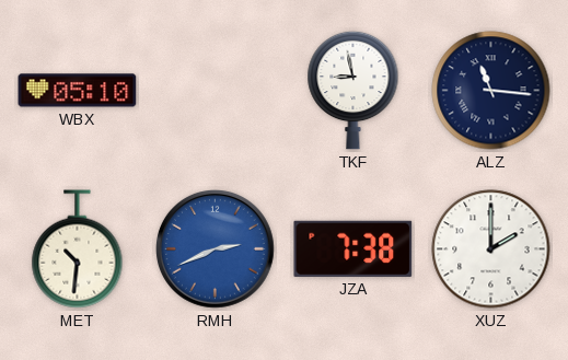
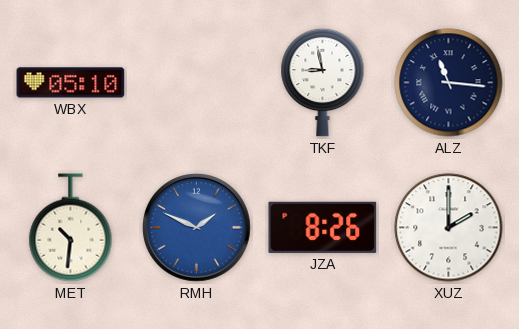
RMH: 2:41 -> 1:49
JZA: 7:38 -> 8:26
